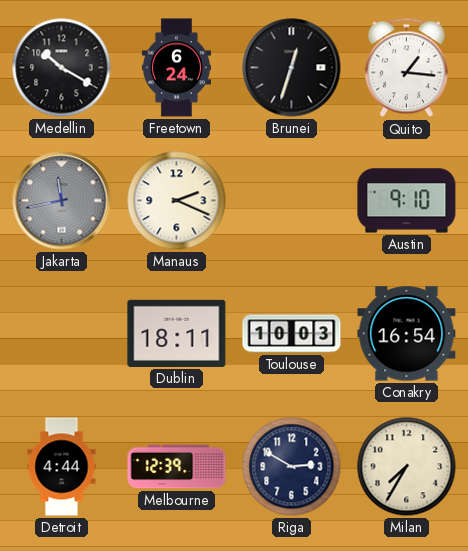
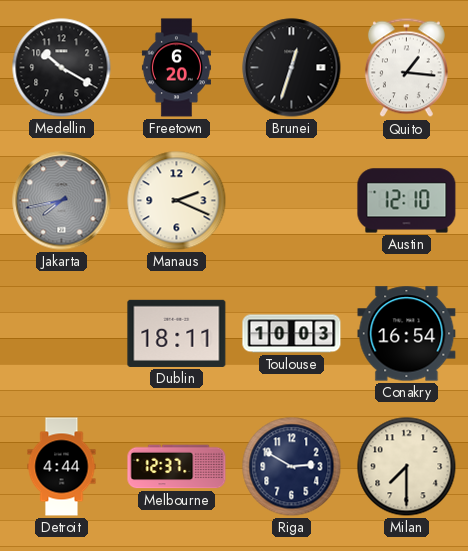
Freetown: 6:24 -> 6:20
Jakarta: 11:43 -> 7:43
Austin: 9:10 -> 12:10
Melbourne: 12:39 -> 12:37
Milan: 7:35 -> 7:30
